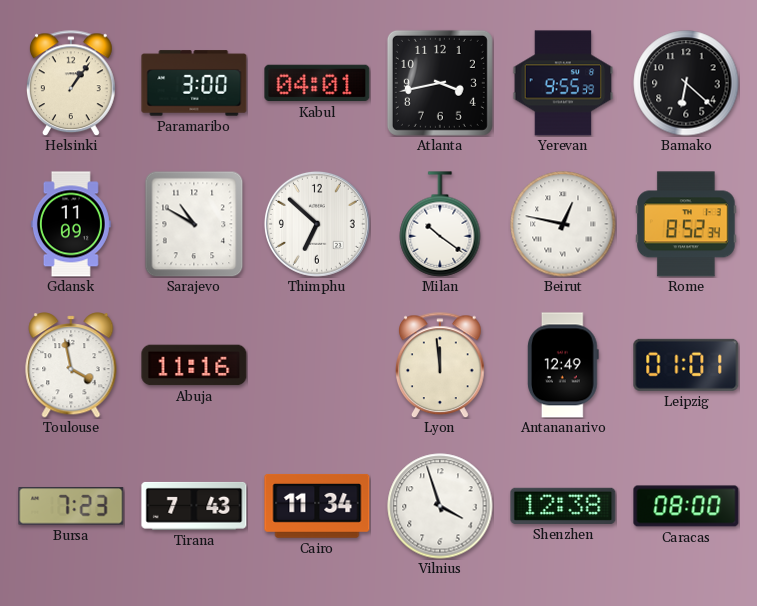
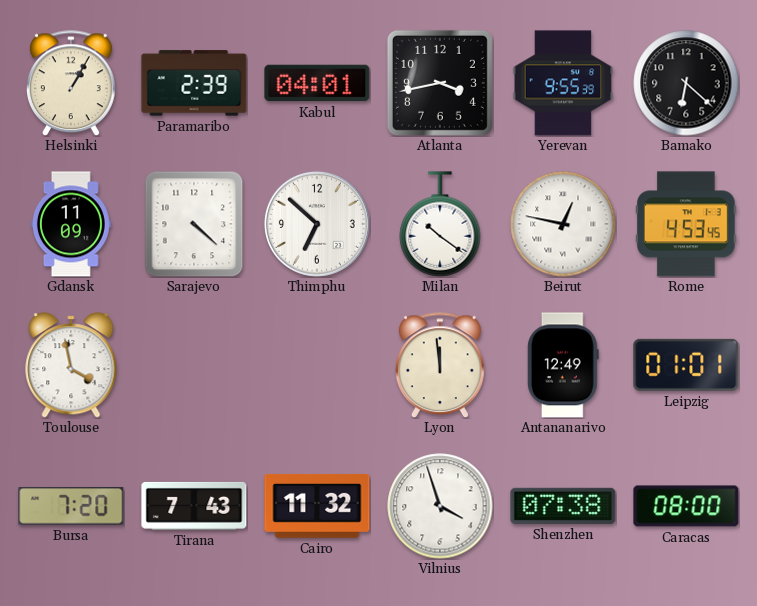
Helsinki: 1:06 -> 1:05
Paramaribo: 3:00 -> 2:39
Sarajevo: 10:50 -> 4:22
Rome: 8:52 -> 4:53
Abuja: 11:16 -> none
Bursa: 7:23 -> 7:20
Cairo: 11:34 -> 11:32
Shenzhen: 12:38 -> 07:38
